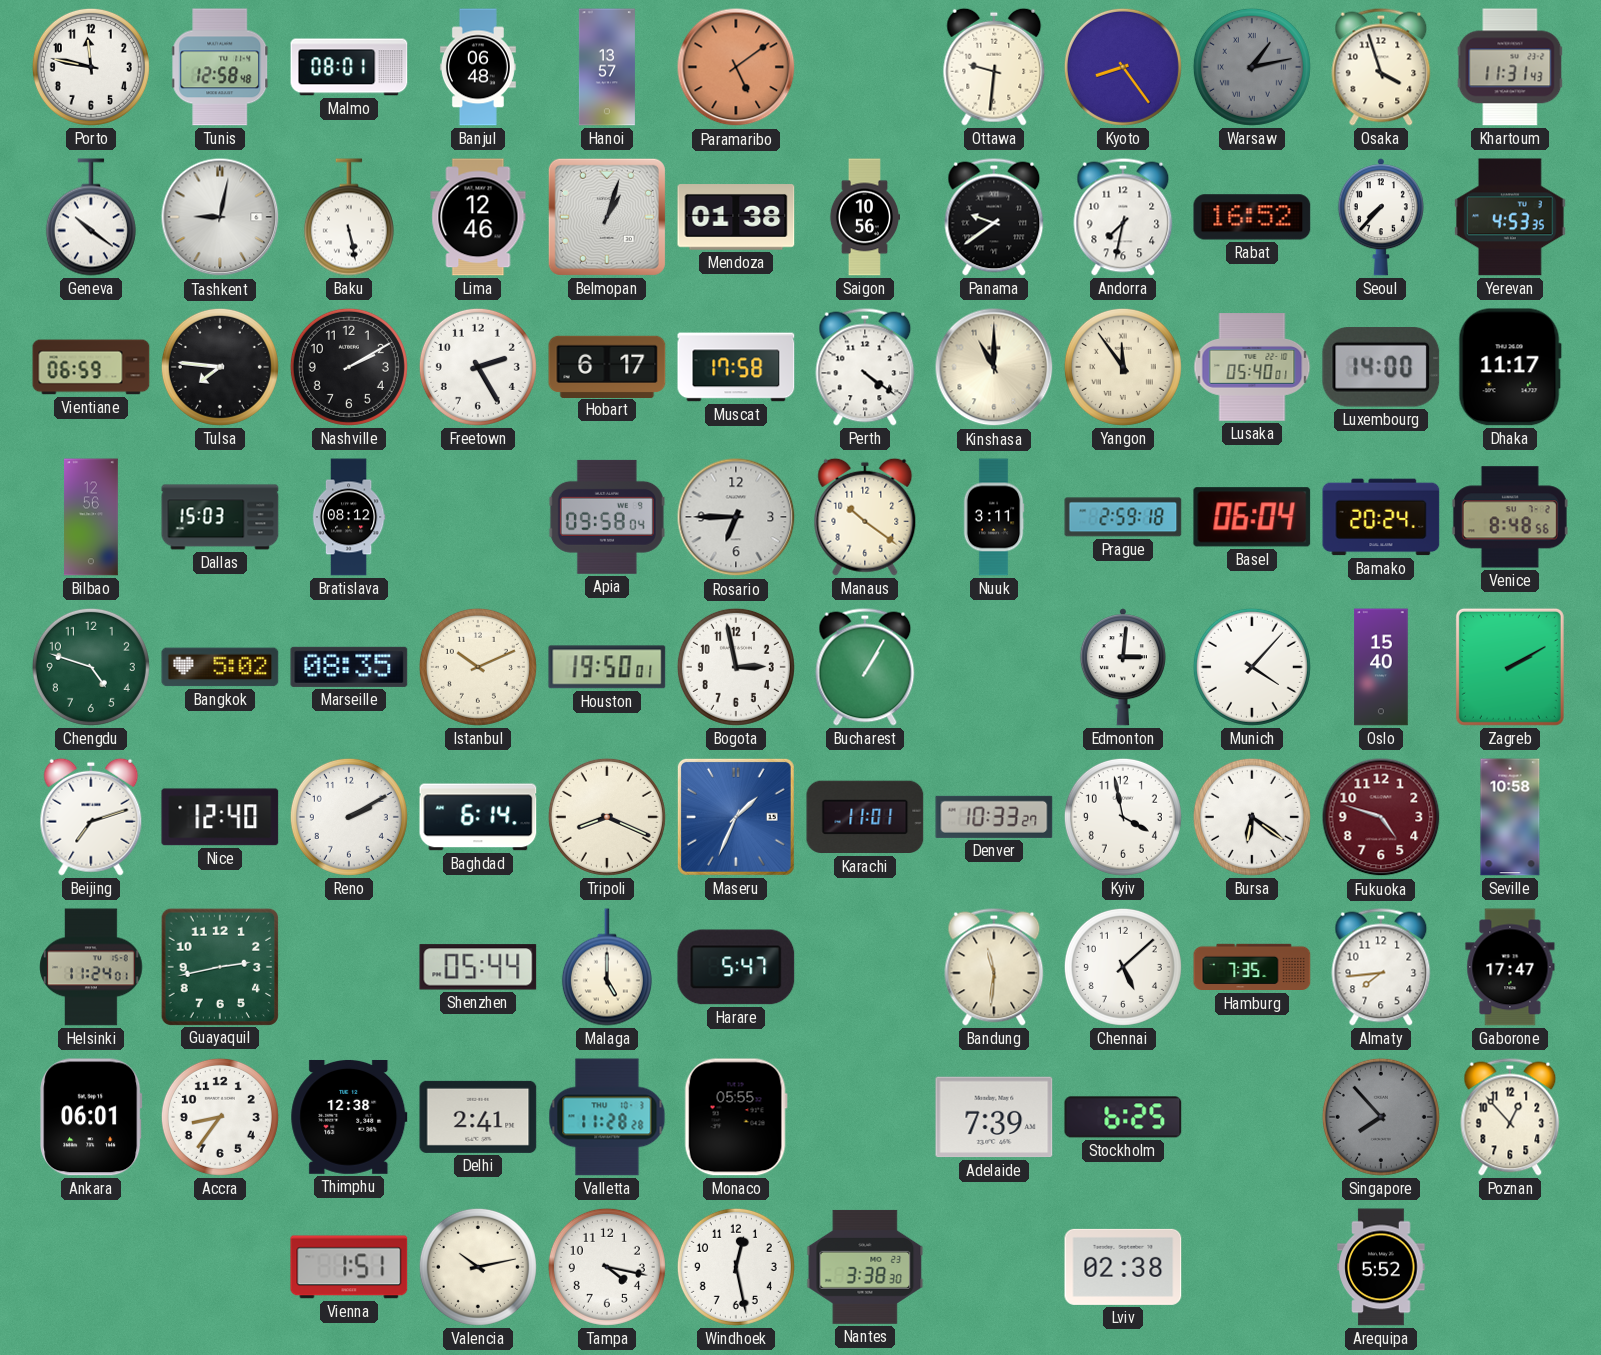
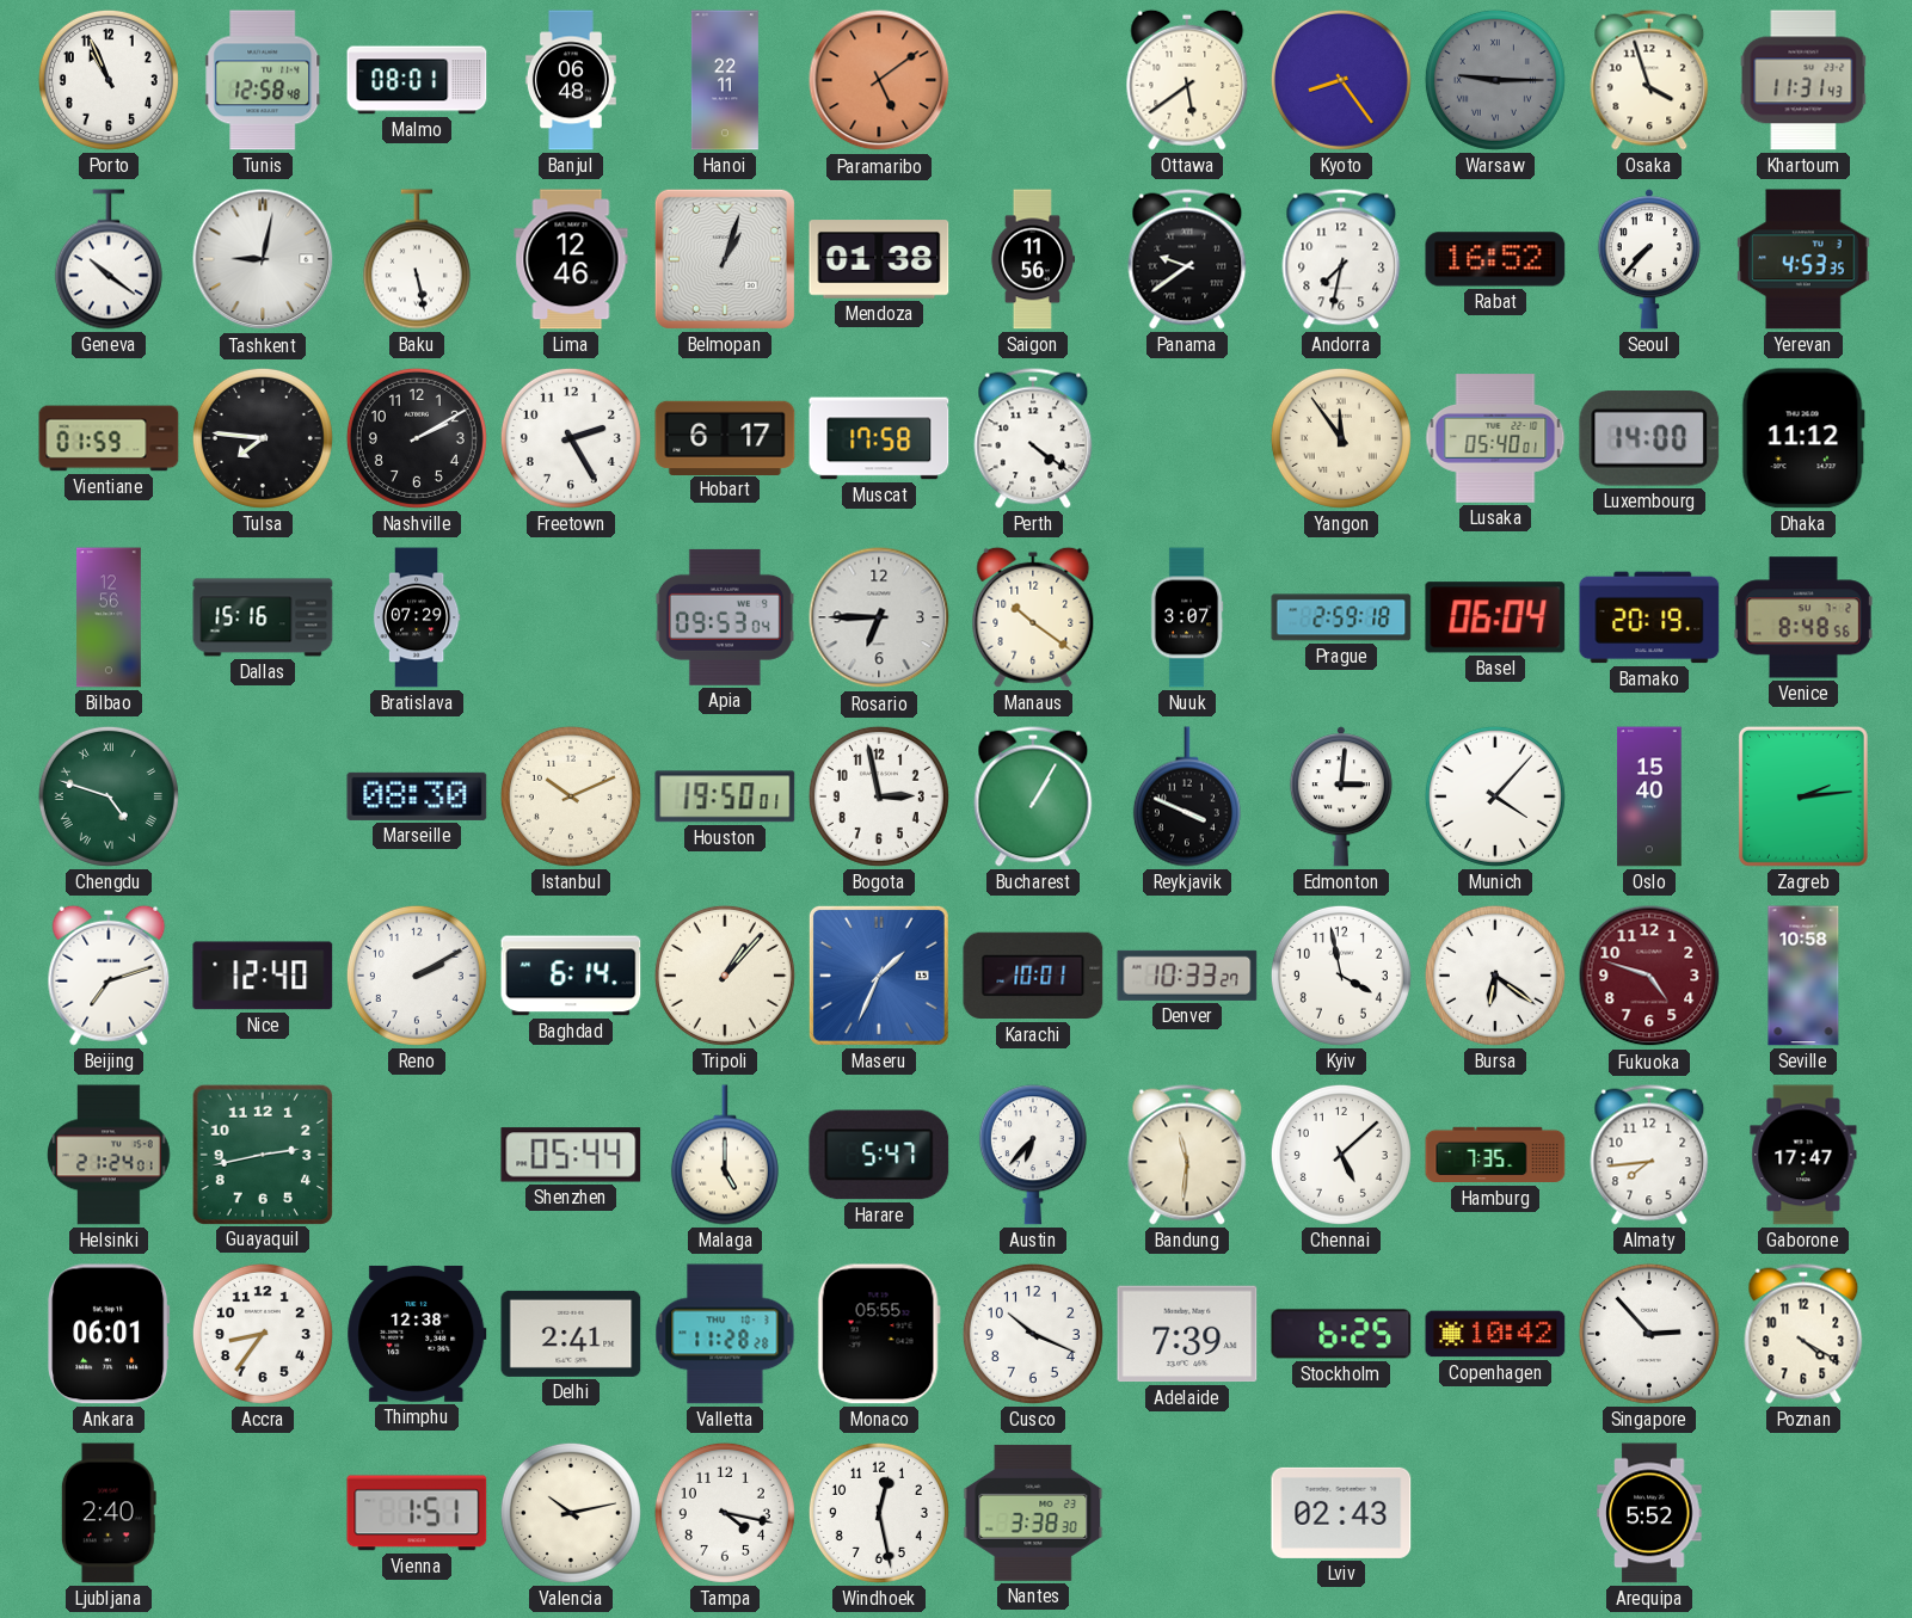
Porto: 11:47 -> 10:56
Hanoi: 13:57 -> 22:11
Ottawa: 9:31 -> 5:39
Warsaw: 1:13 -> 9:15
Saigon: 10:56 -> 11:56
Vientiane: 06:59 -> 01:59
Kinshasa: 11:00 -> none
Dhaka: 11:17 -> 11:12
Dallas: 15:03 -> 15:16
Bratislava: 08:12 -> 07:29
Apia: 09:58 -> 09:53
Nuuk: 3:11 -> 3:07
Bamako: 20:24 -> 20:19
Chengdu numerals: Arabic -> Roman
Bangkok: 5:02 -> none
Marseille: 08:35 -> 08:30
Reykjavik: none -> 3:49
Zagreb: 2:10 -> 2:14
Tripoli: 8:19 -> 1:07
Karachi: 11:01 -> 10:01
Helsinki: 11:24 -> 21:24
Austin: none -> 6:37
Cusco: none -> 10:19
Copenhagen: none -> 10:42
Singapore: 7:53 -> 2:53
Singapore dial: grey -> white
Poznan: 12:53 -> 4:20
Ljubljana: none -> 2:40
Lviv: 02:38 -> 02:43
